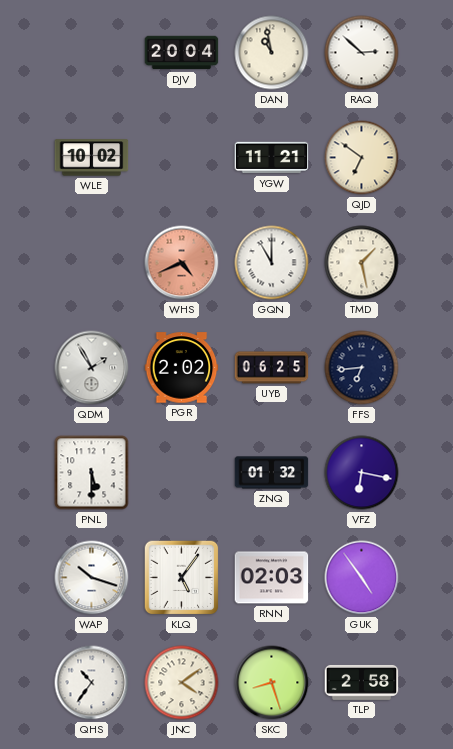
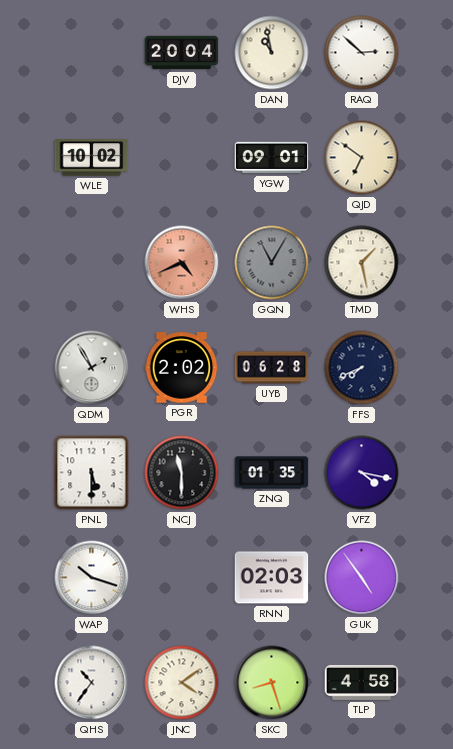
YGW: 11:21 -> 09:01
GQN: 11:00 -> 11:05
GQN dial: white -> grey
UYB: 06:25 -> 06:28
FFS: 6:44 -> 7:41
NCJ: none -> 11:30
ZNQ: 01:32 -> 01:35
VFZ: 6:17 -> 4:17
KLQ: 5:06 -> none
TLP: 2:58 -> 4:58
